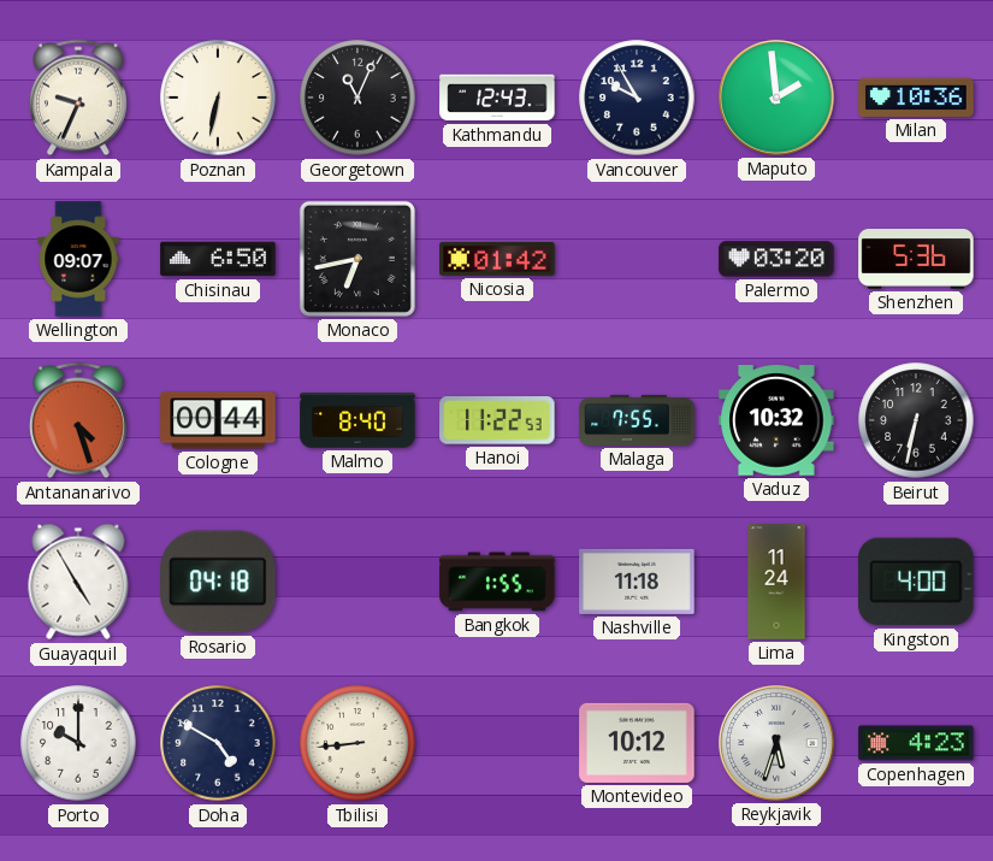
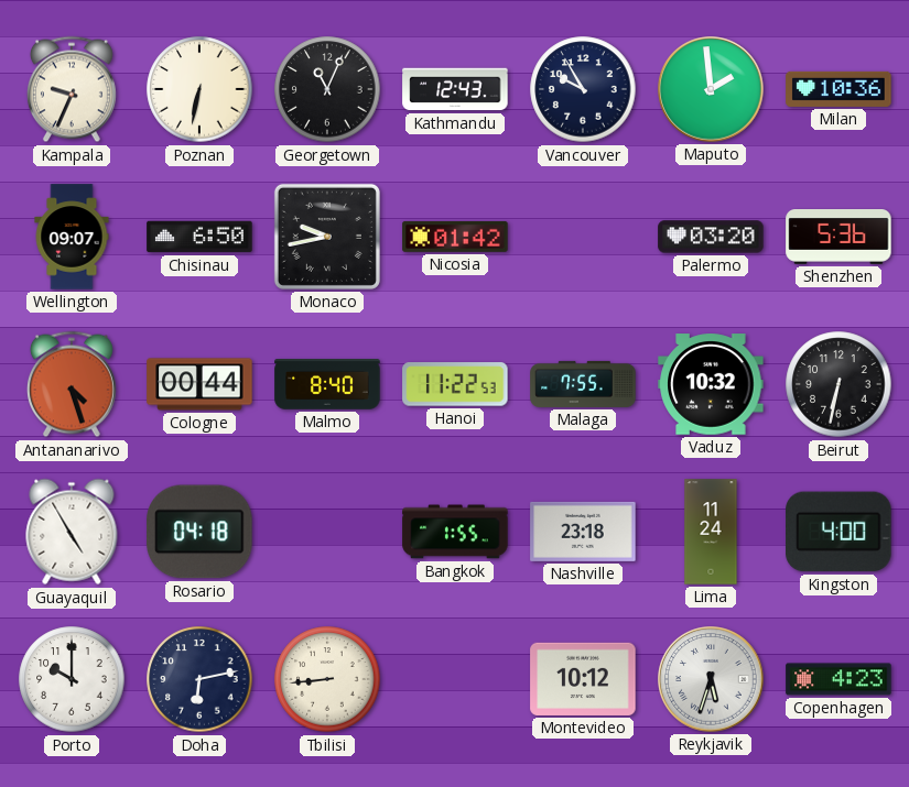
Monaco: 6:43 -> 9:43
Nashville: 11:18 -> 23:18
Doha: 4:50 -> 6:13
